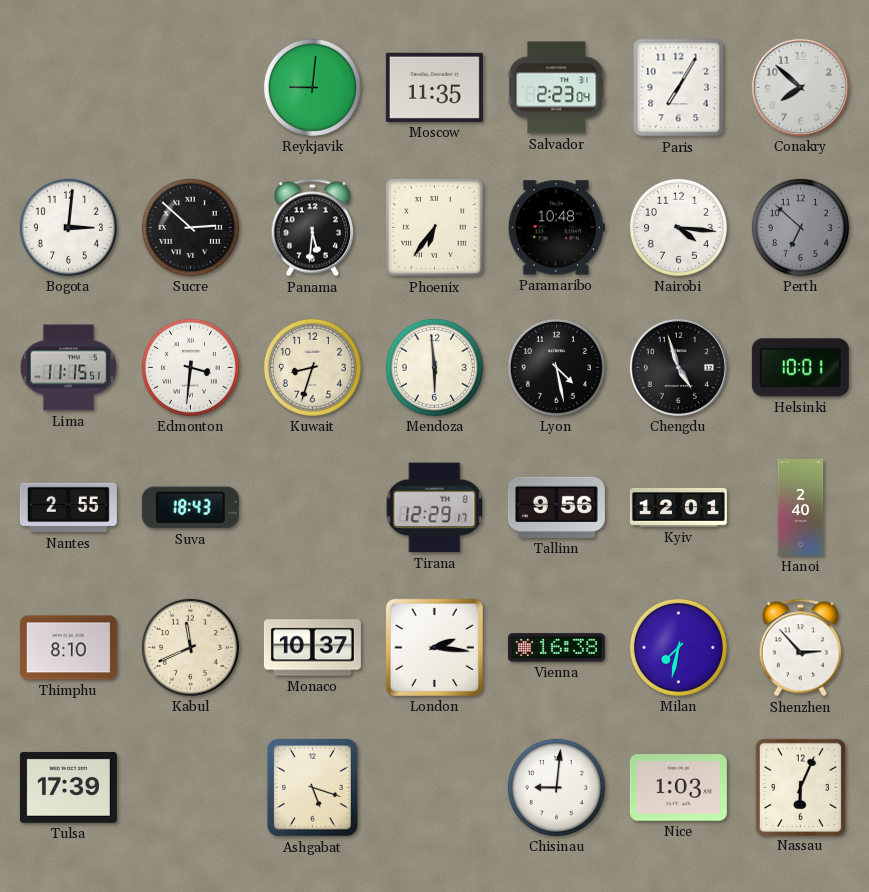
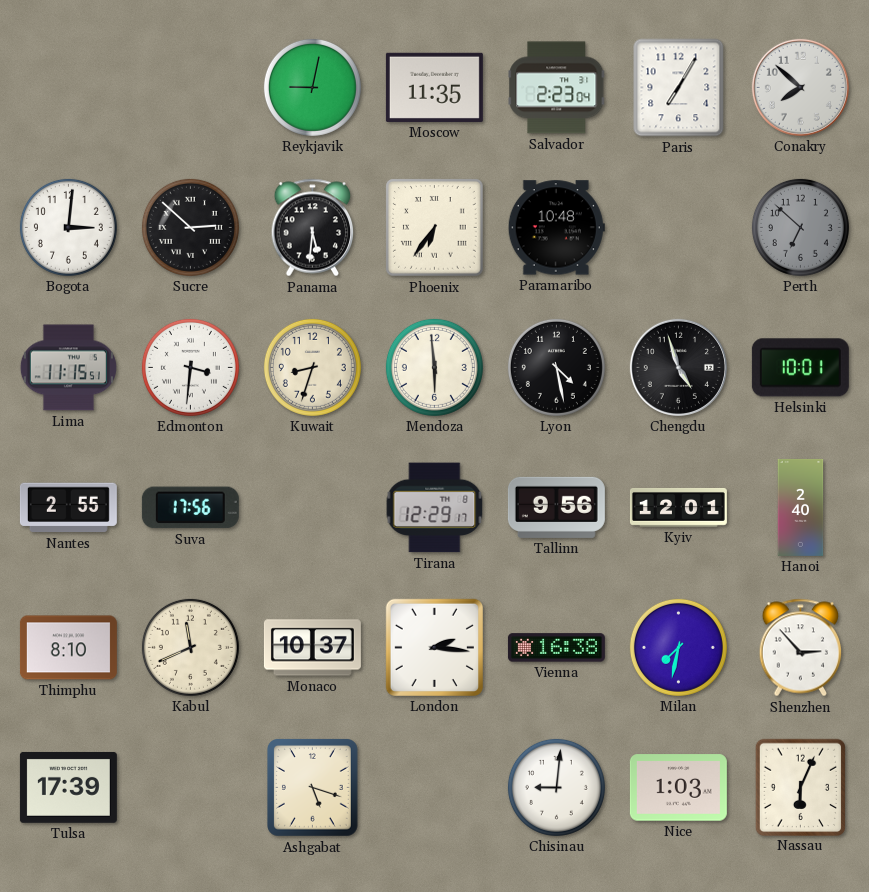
Reykjavik: 9:01 -> 9:02
Nairobi: 4:16 -> none
Suva: 18:43 -> 17:56
